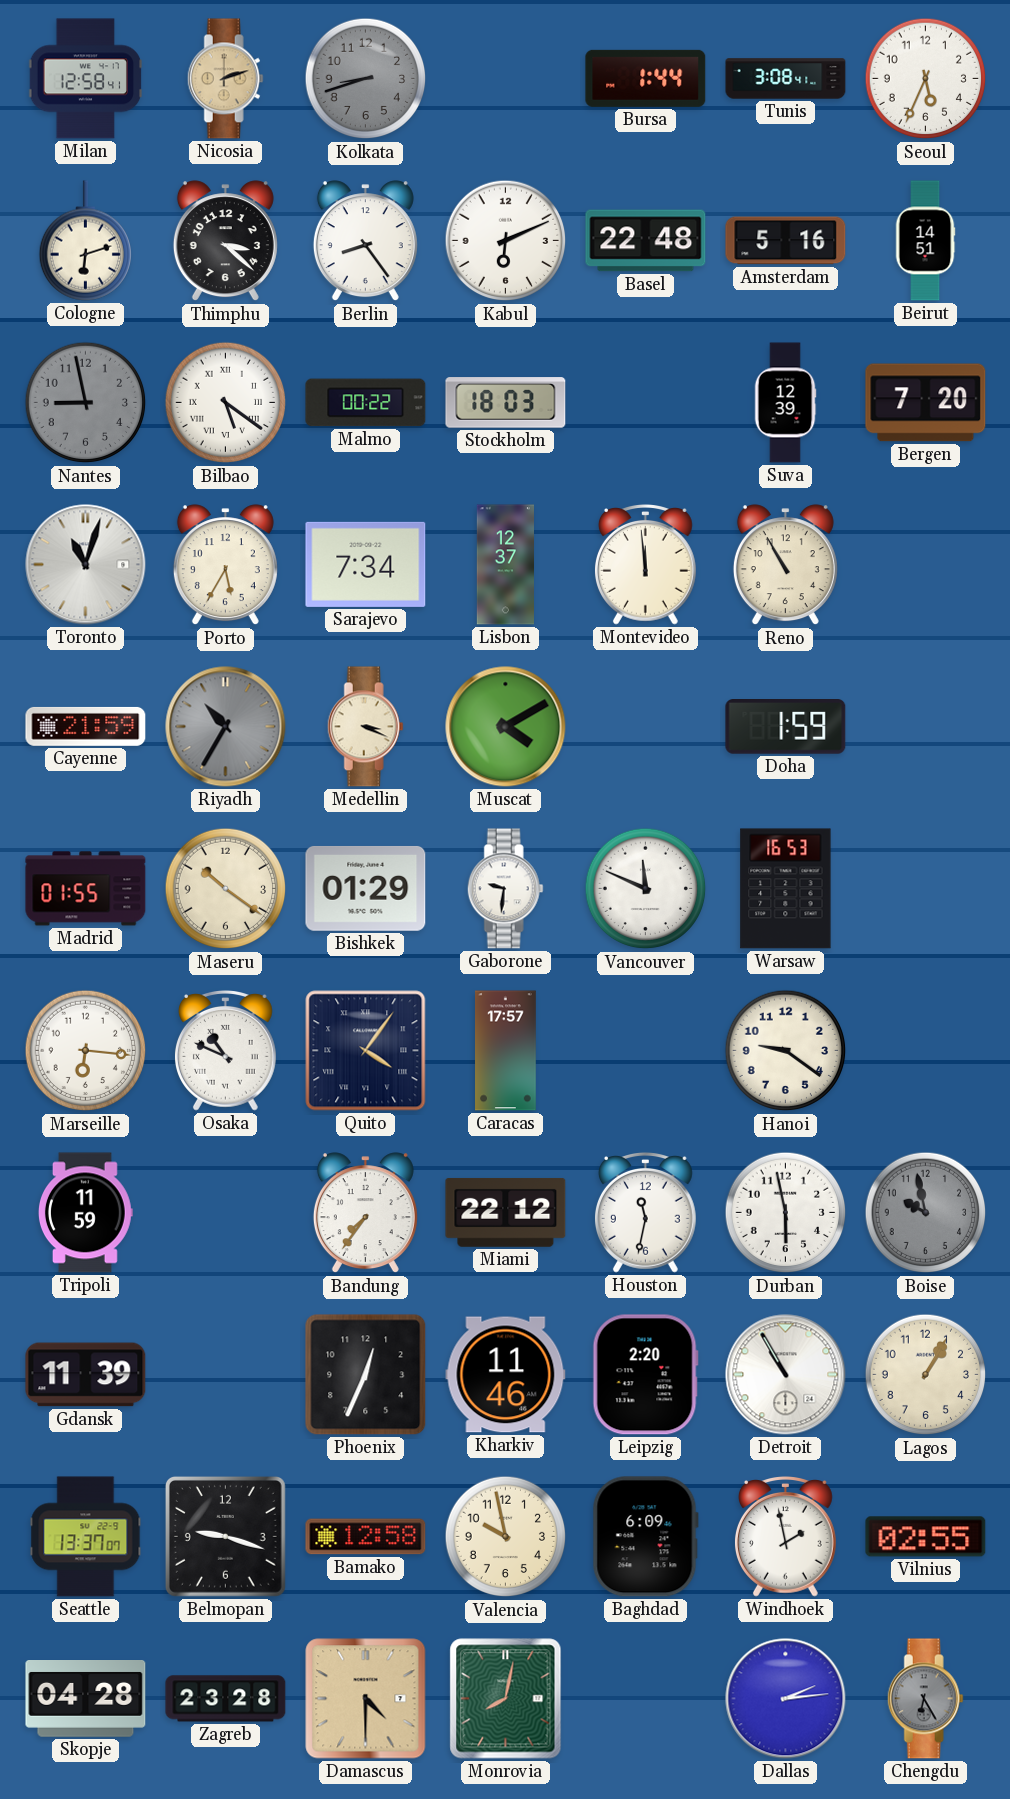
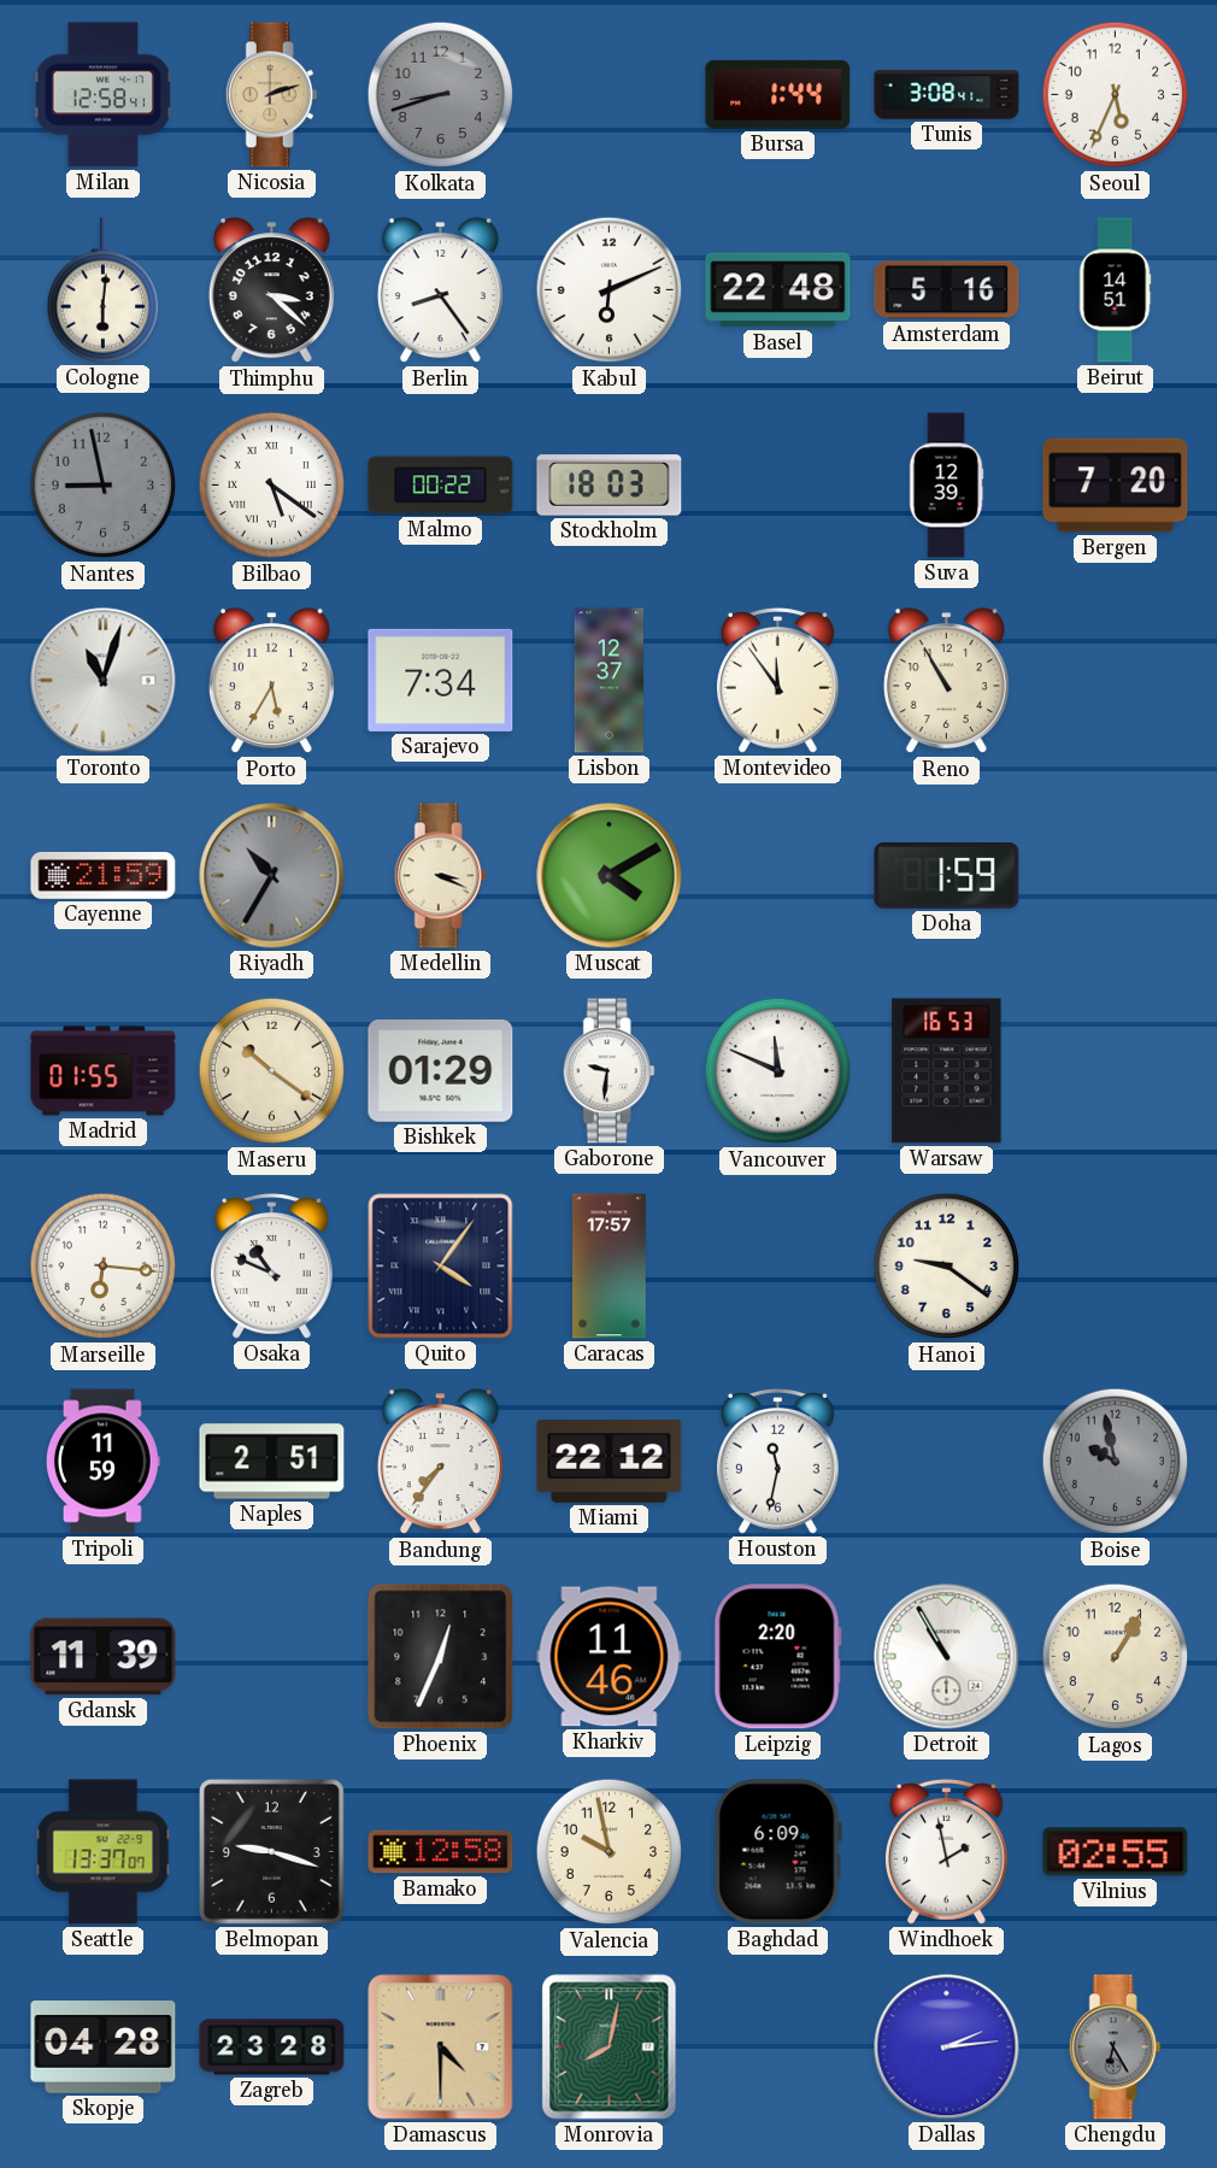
Cologne: 6:12 -> 6:01
Montevideo: 11:59 -> 11:54
Naples: none -> 2:51
Durban: 5:58 -> none
